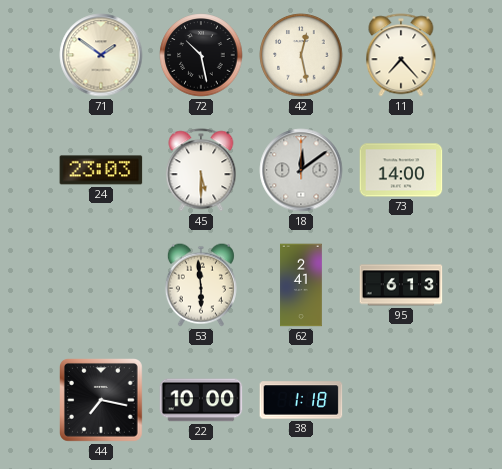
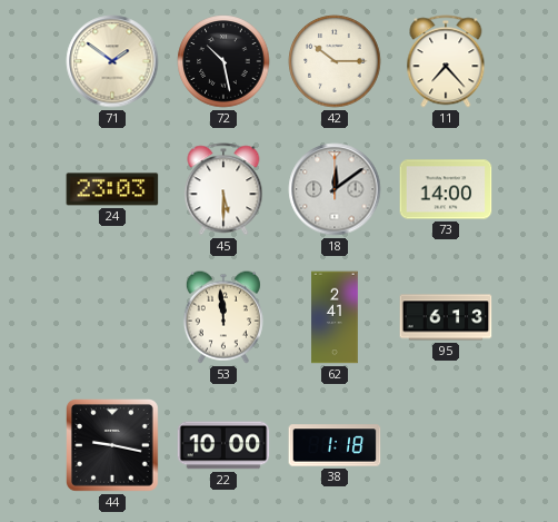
42: 12:28 -> 10:15
53: 5:59 -> 11:59
44: 7:17 -> 9:17
